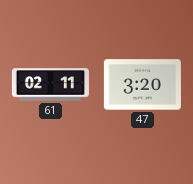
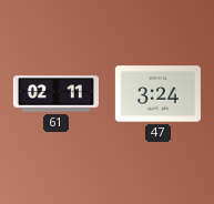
47: 3:20 -> 3:24
